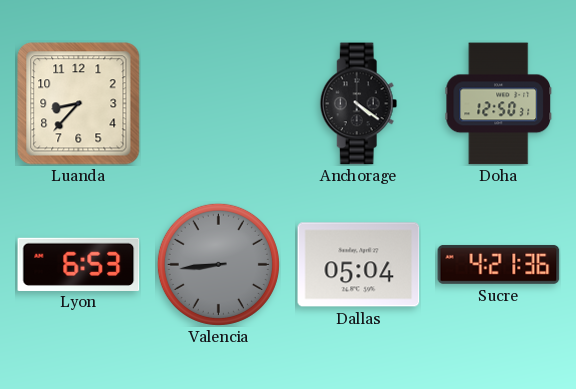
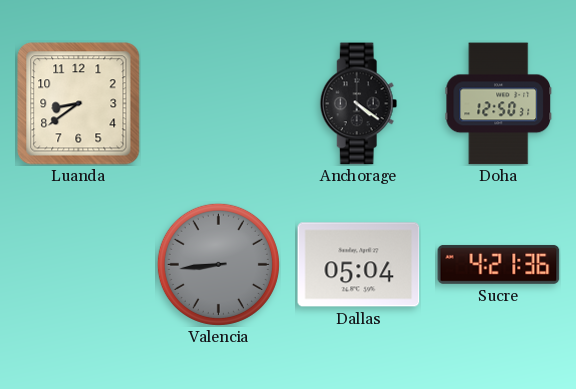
Luanda: 8:37 -> 8:39
Lyon: 6:53 -> none
